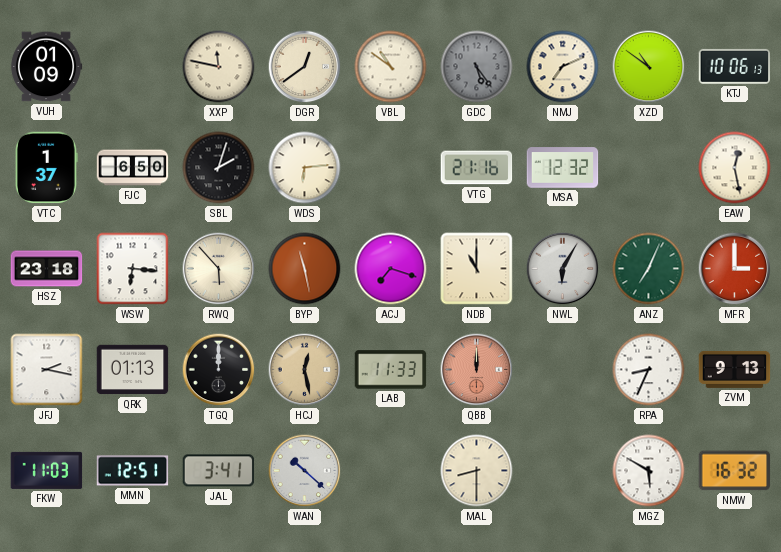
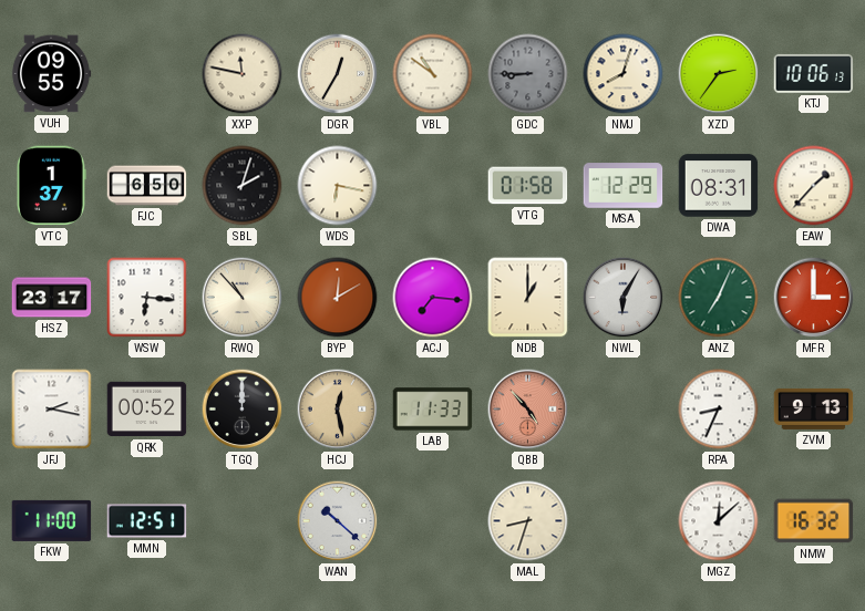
VUH: 01:09 -> 09:55
DGR: 12:39 -> 12:35
GDC: 5:24 -> 8:45
NMJ: 7:11 -> 8:03
XZD: 10:51 -> 2:36
WDS: 6:14 -> 6:17
VTG: 21:16 -> 01:58
MSA: 12:32 -> 12:29
DWA: none -> 08:31
EAW: 12:28 -> 1:37
HSZ: 23:18 -> 23:17
RWQ: 5:53 -> 10:53
BYP: 11:28 -> 12:10
ACJ: 7:18 -> 7:16
NDB: 11:00 -> 1:00
QRK: 01:13 -> 00:52
QBB: 12:00 -> 4:53
FKW: 11:03 -> 11:00
JAL: 3:41 -> none
MAL: 8:30 -> 8:33
MGZ: 5:50 -> 12:08
